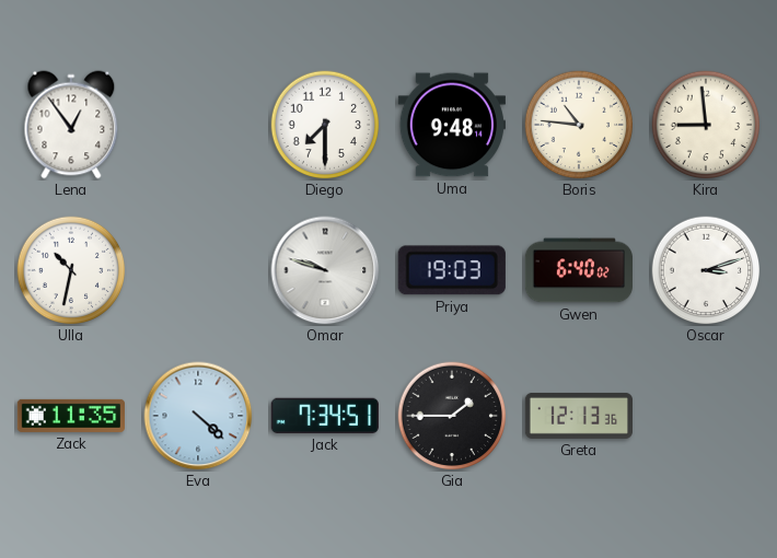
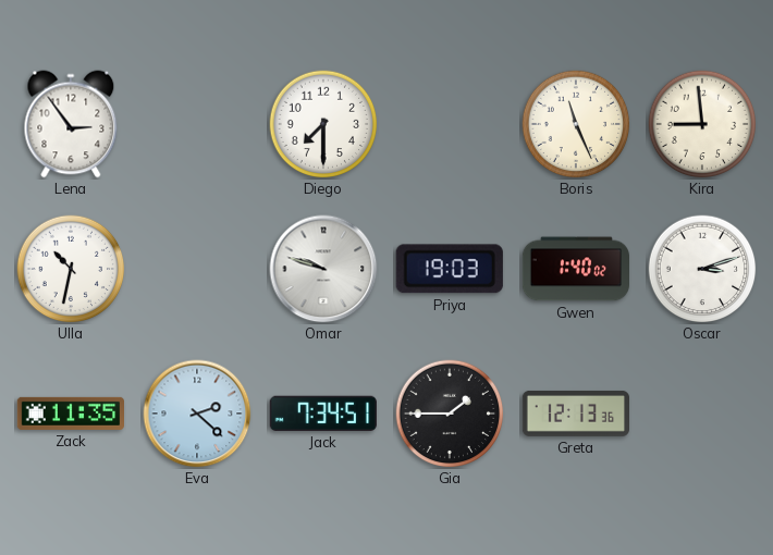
Lena: 12:54 -> 2:54
Uma: 9:48 -> none
Boris: 10:46 -> 11:26
Gwen: 6:40 -> 1:40
Eva: 4:22 -> 2:22
